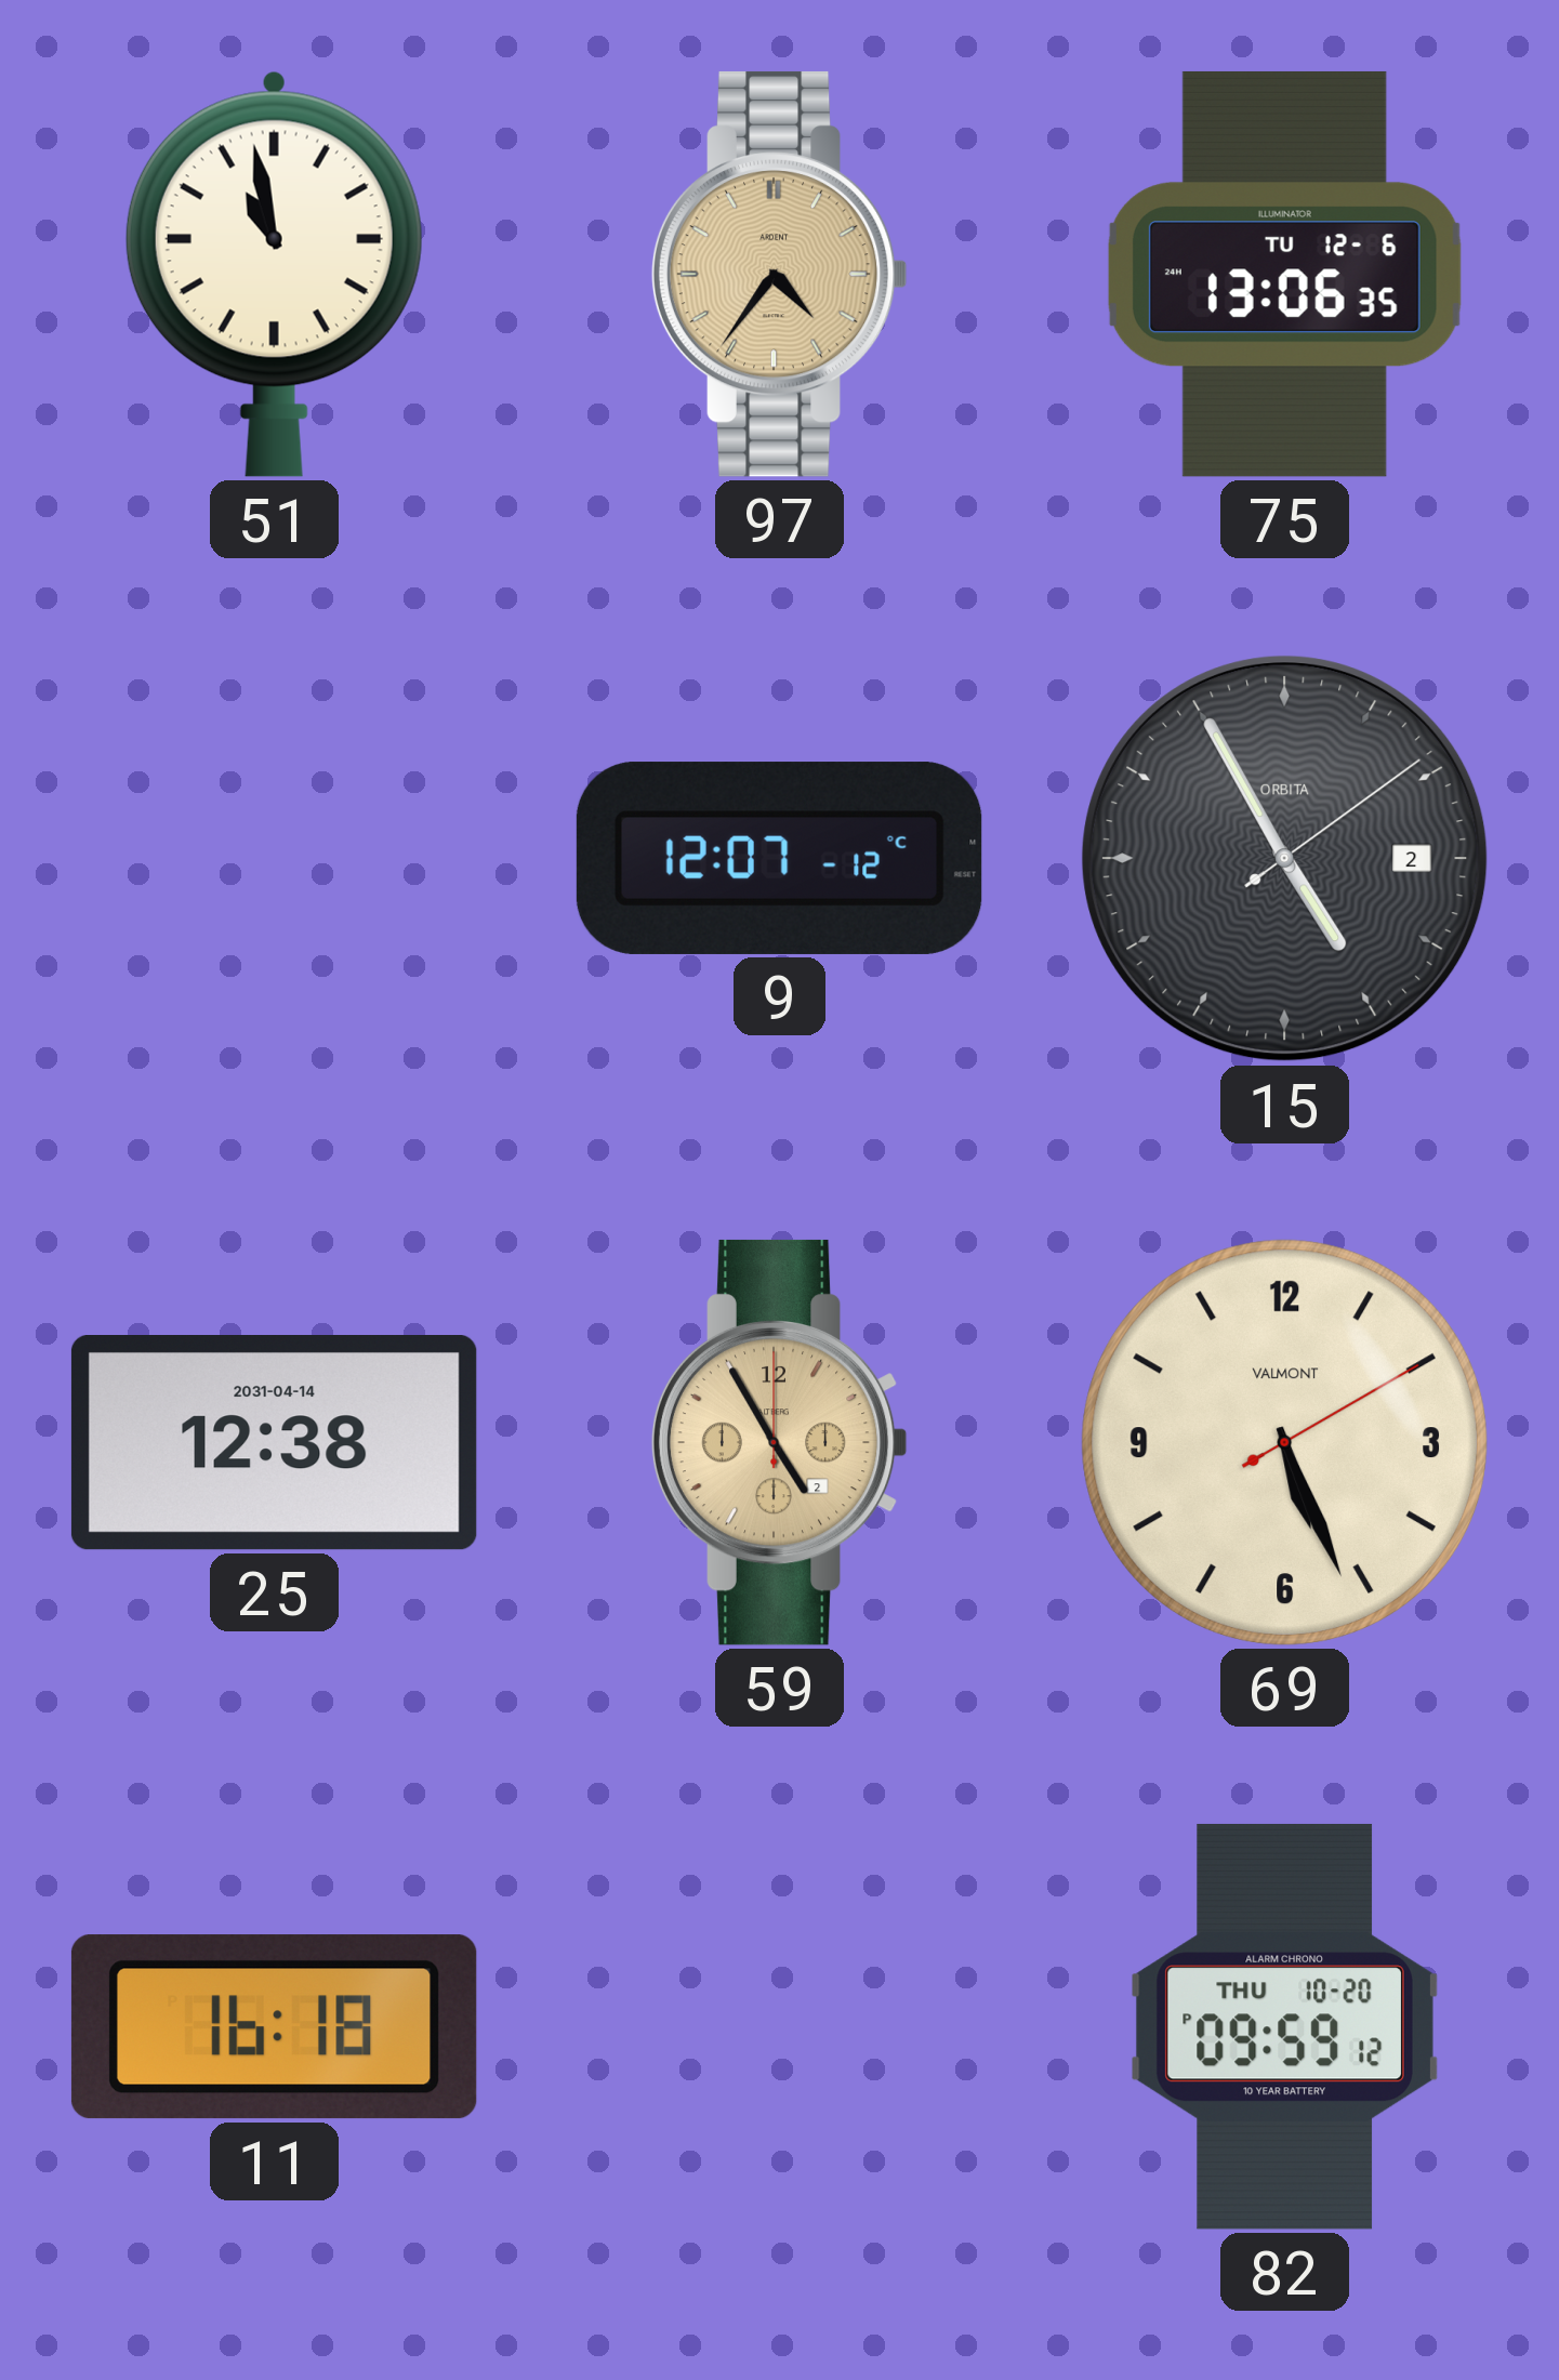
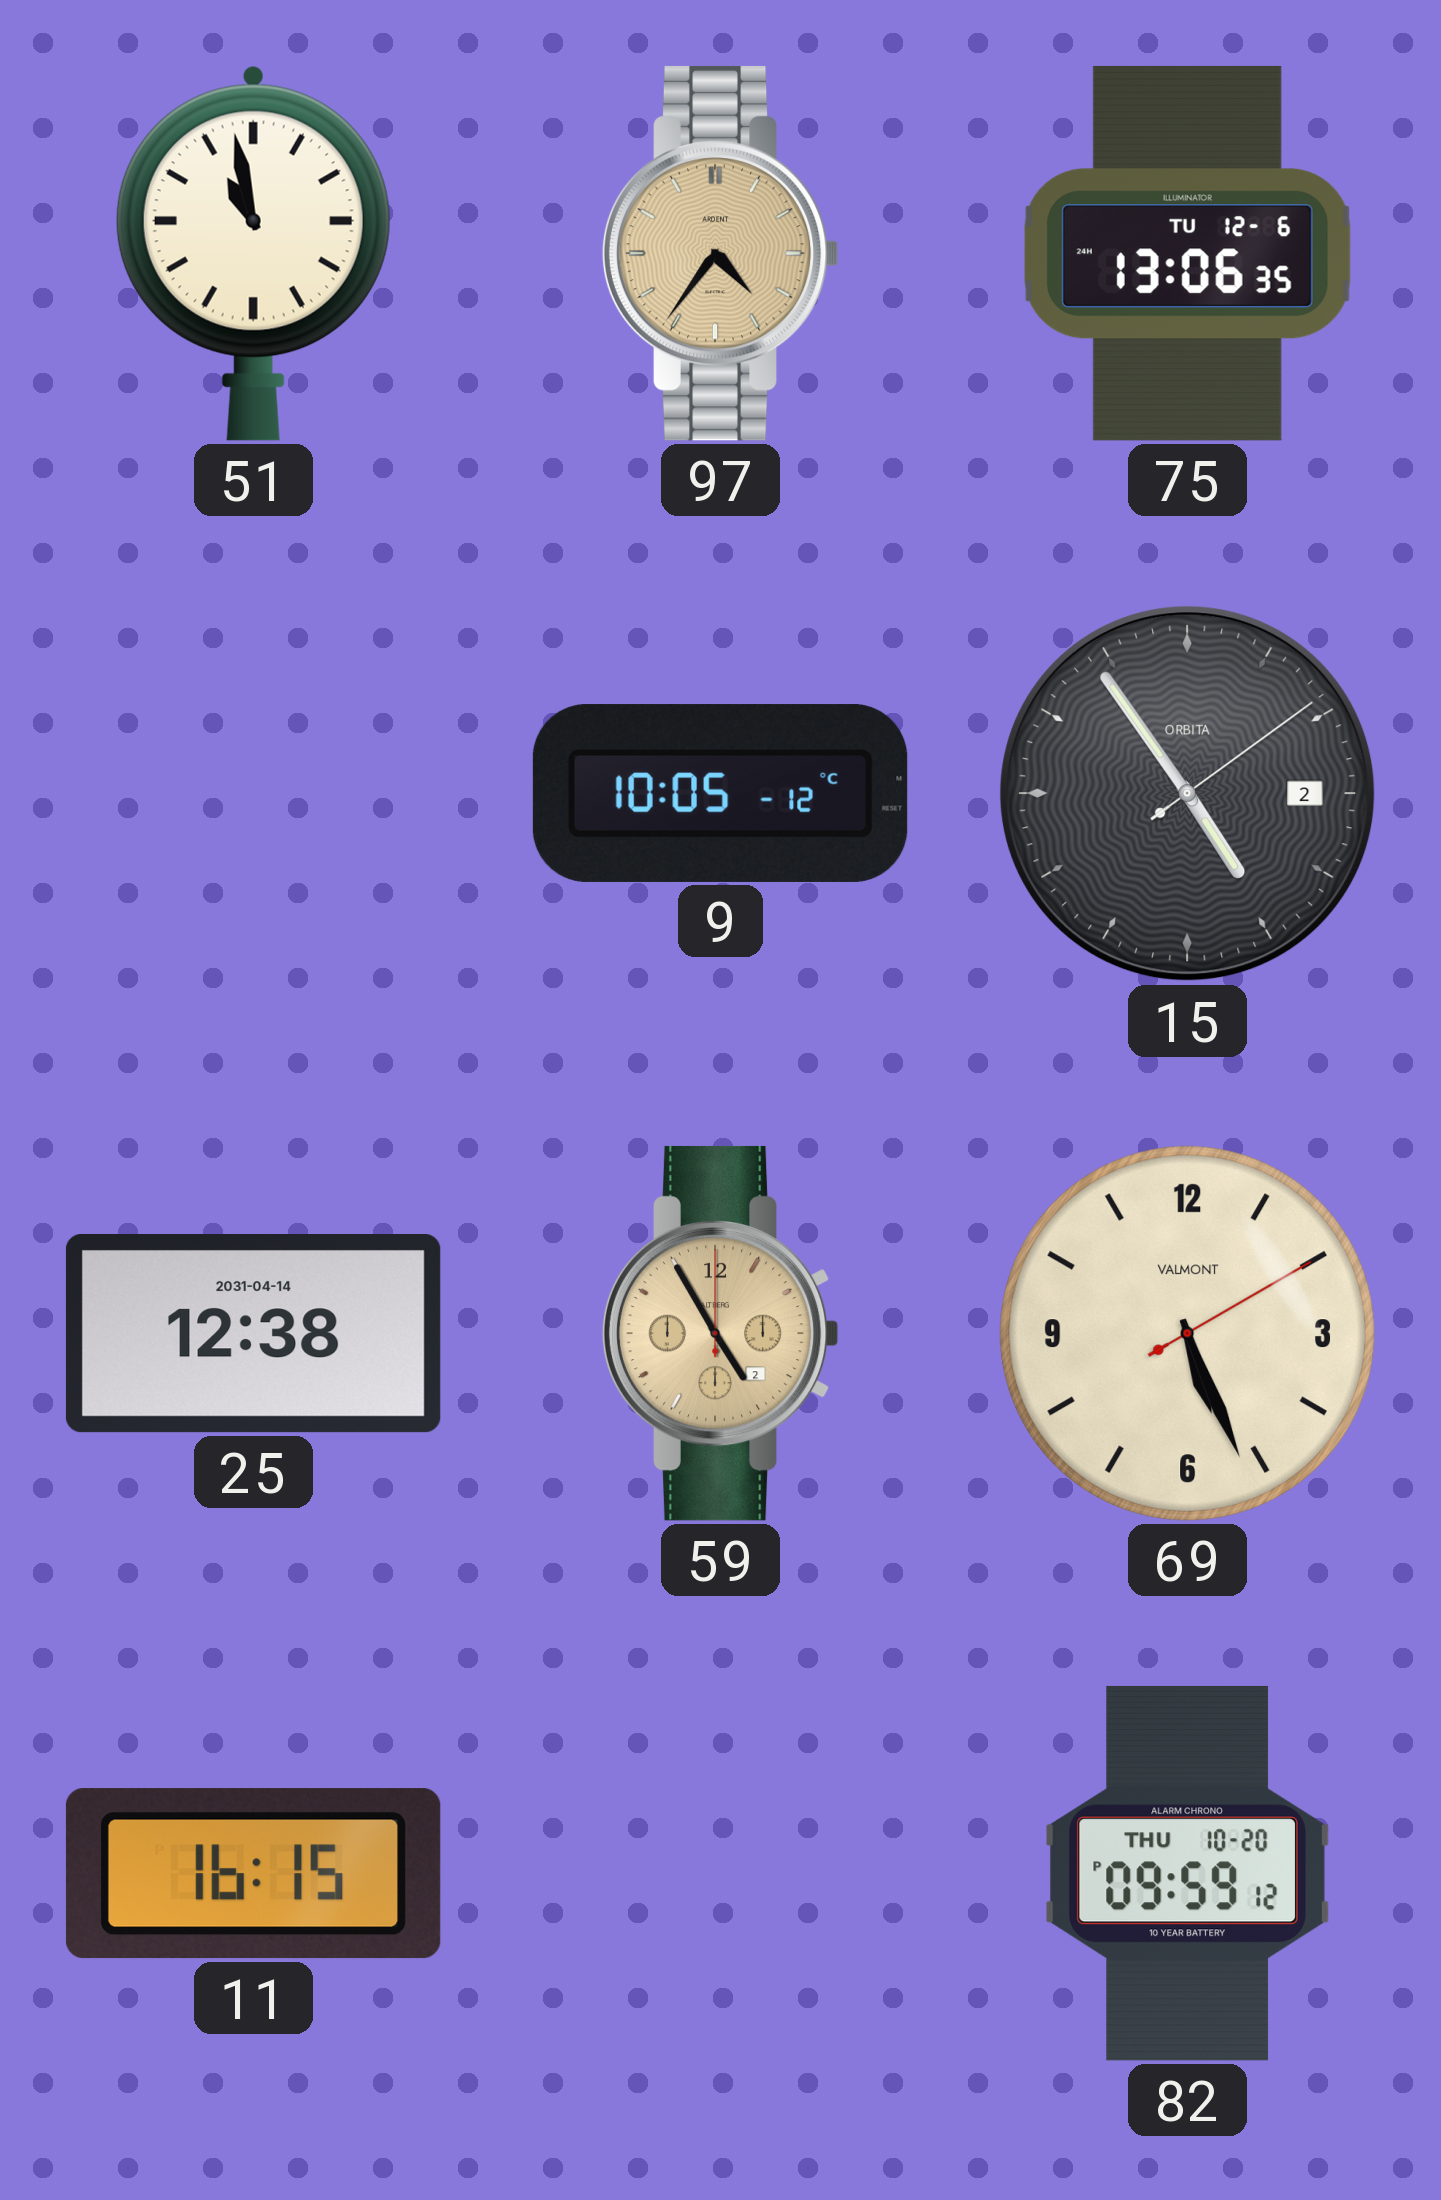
9: 12:07 -> 10:05
15: 4:55 -> 4:54
11: 16:18 -> 16:15
